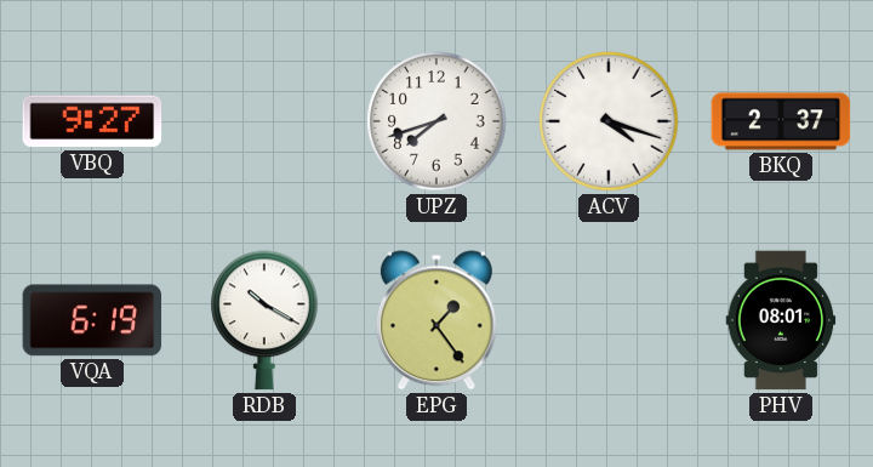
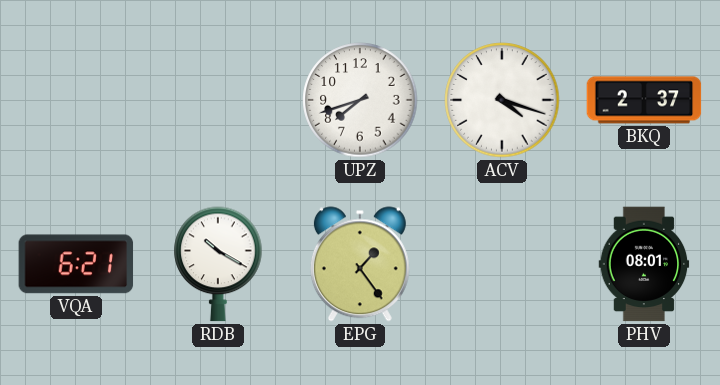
VBQ: 9:27 -> none
VQA: 6:19 -> 6:21
